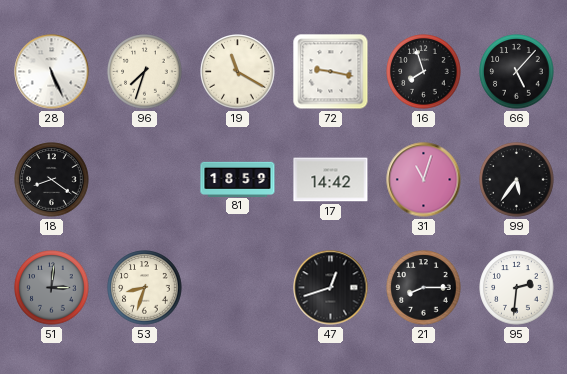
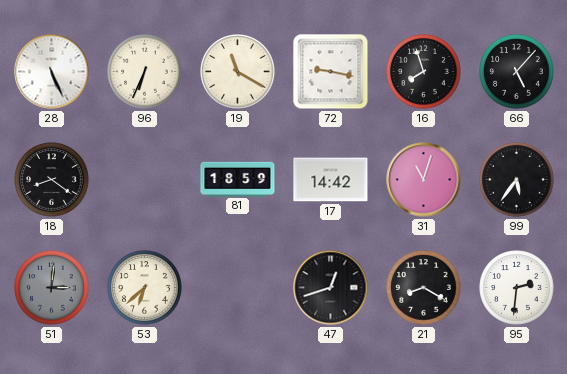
96: 7:33 -> 6:34
53: 8:33 -> 6:38
21: 8:15 -> 8:20
